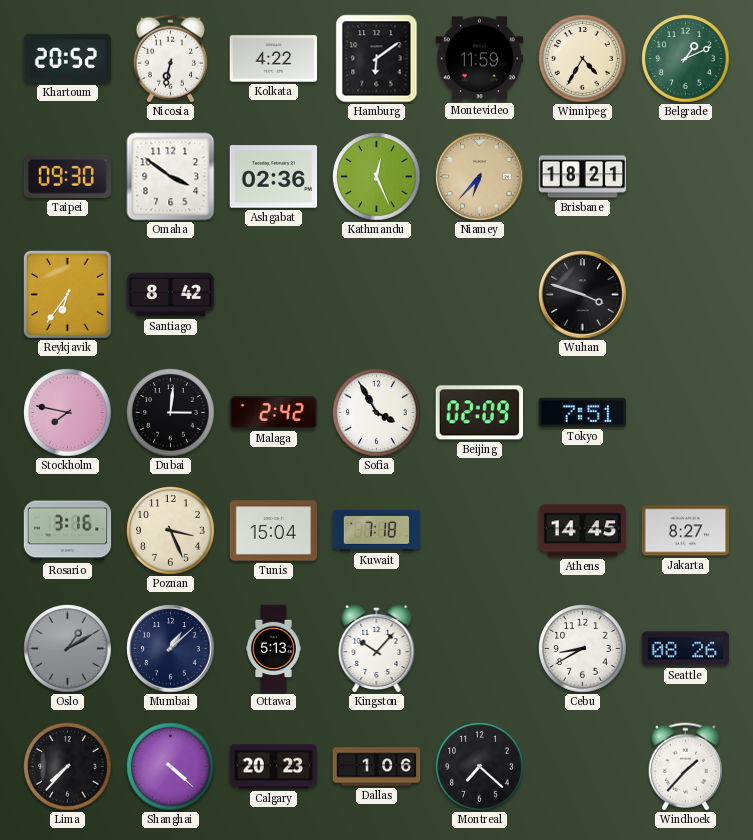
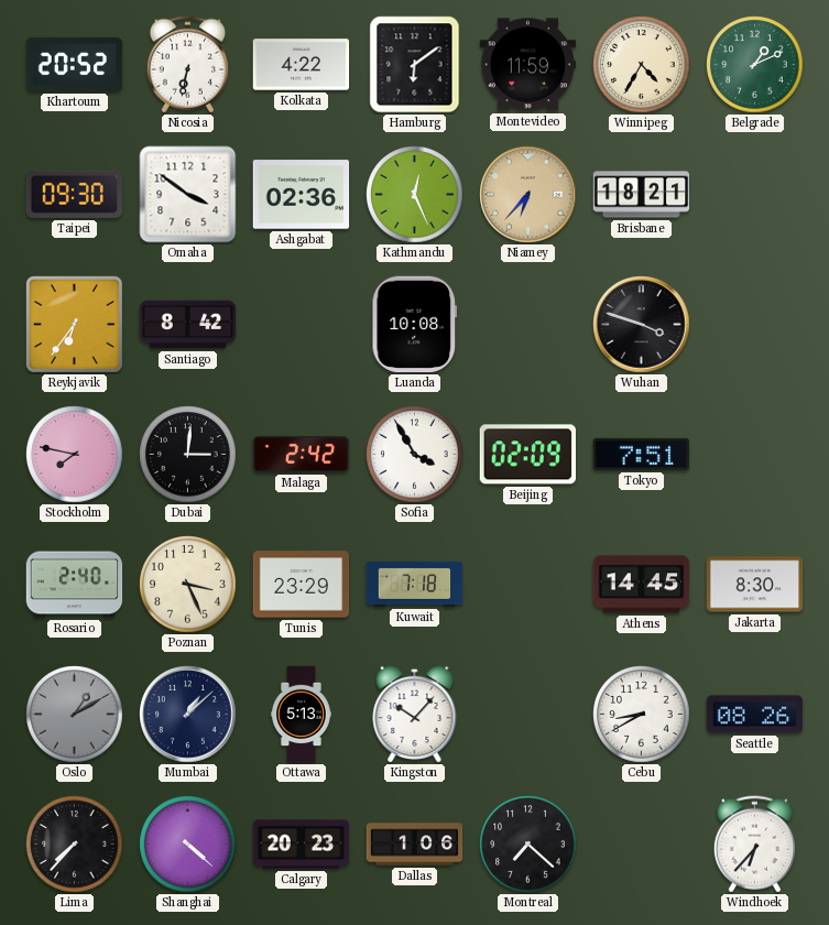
Luanda: none -> 10:08
Rosario: 3:16 -> 2:40
Tunis: 15:04 -> 23:29
Jakarta: 8:27 -> 8:30
Windhoek: 1:37 -> 6:37
